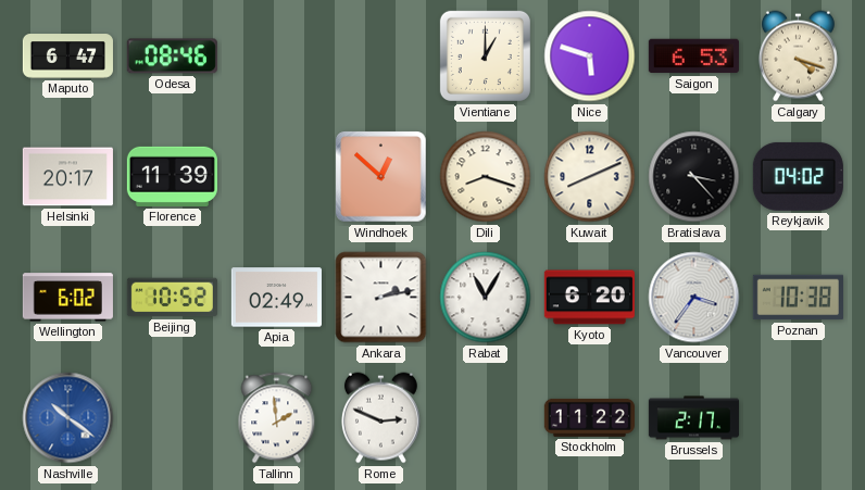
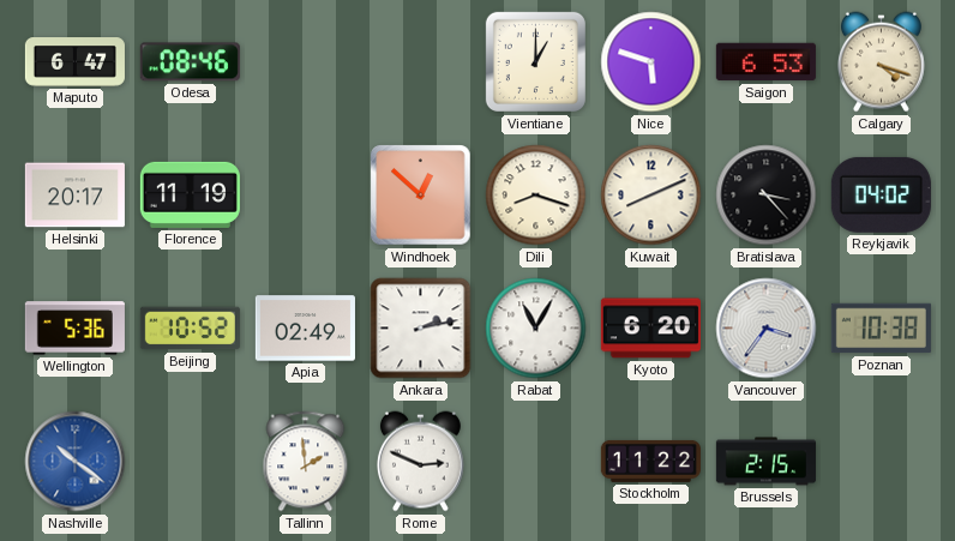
Florence: 11:39 -> 11:19
Wellington: 6:02 -> 5:36
Brussels: 2:17 -> 2:15
